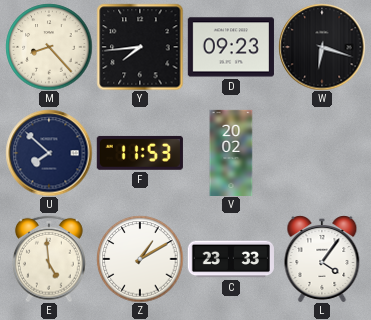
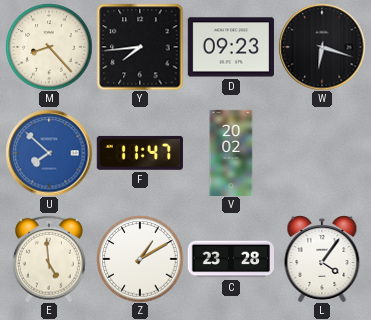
U dial: navy -> blue
F: 11:53 -> 11:47
C: 23:33 -> 23:28
